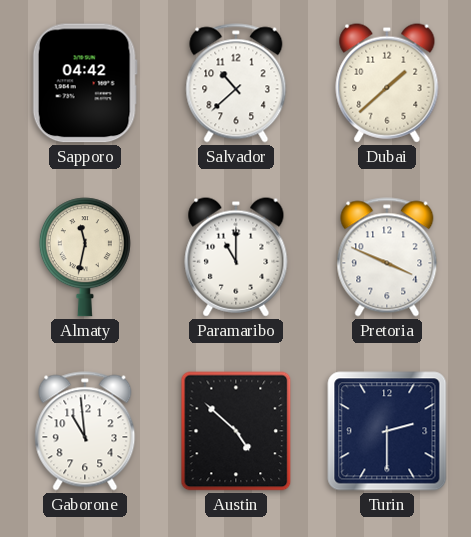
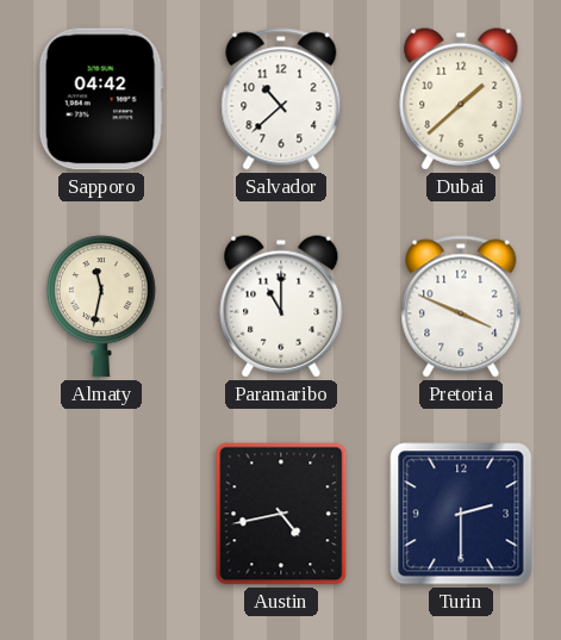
Gaborone: 10:59 -> none
Austin: 4:52 -> 4:43
